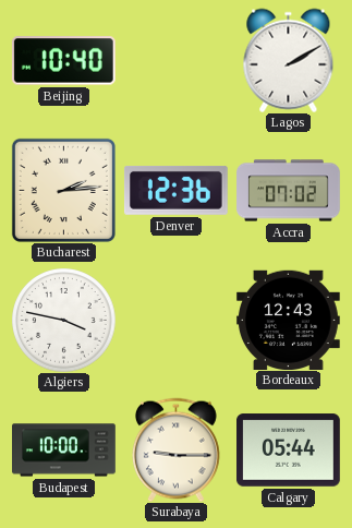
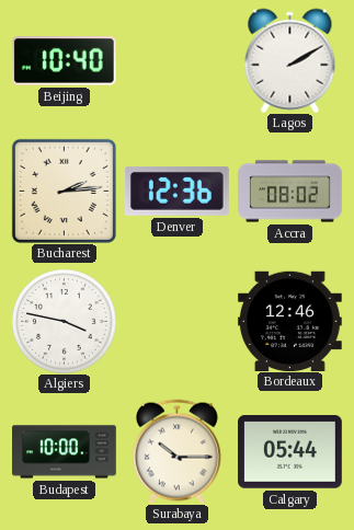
Accra: 07:02 -> 08:02
Bordeaux: 12:43 -> 12:46
Surabaya: 9:15 -> 10:15
